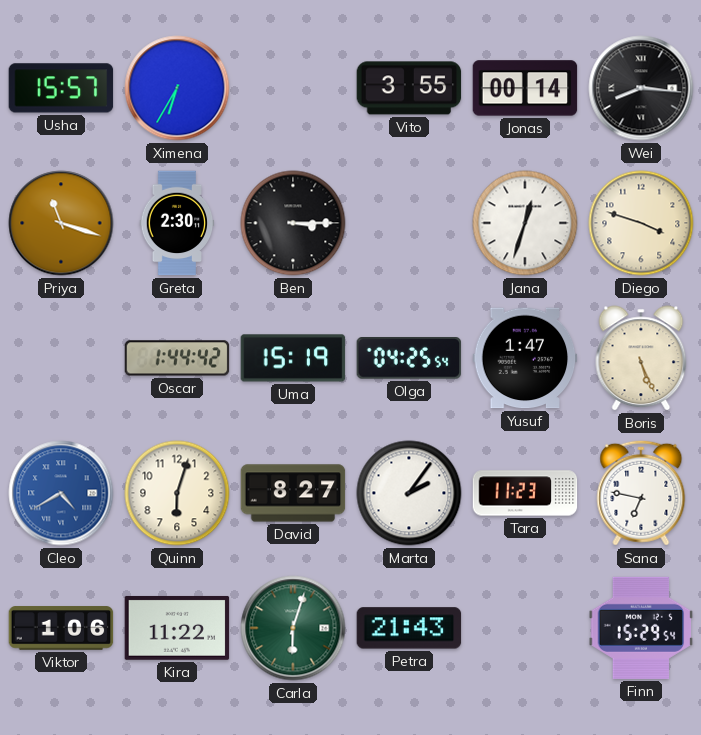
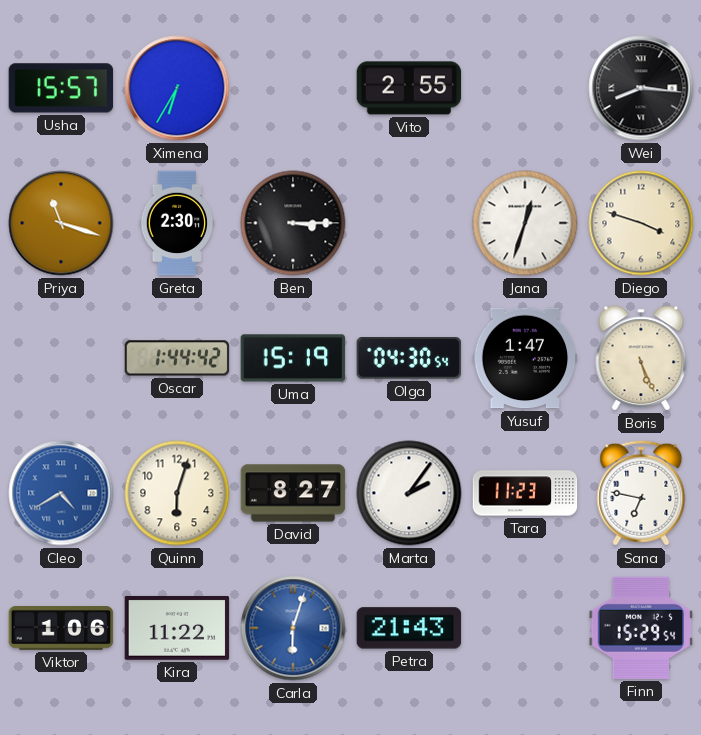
Vito: 3:55 -> 2:55
Jonas: 00:14 -> none
Olga: 04:25 -> 04:30
Carla dial: green -> blue
